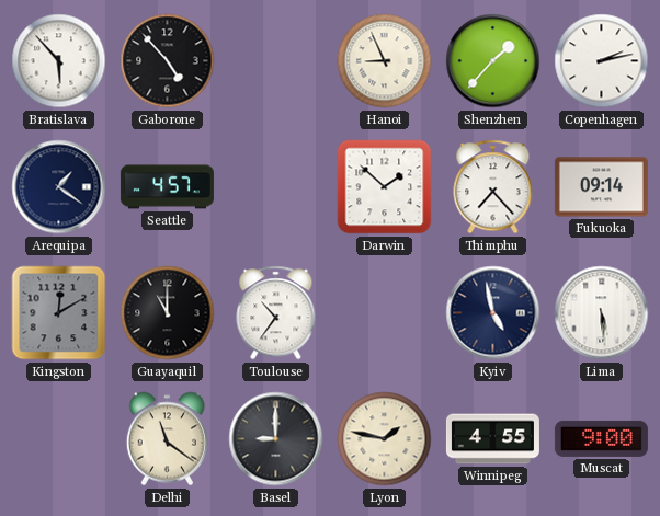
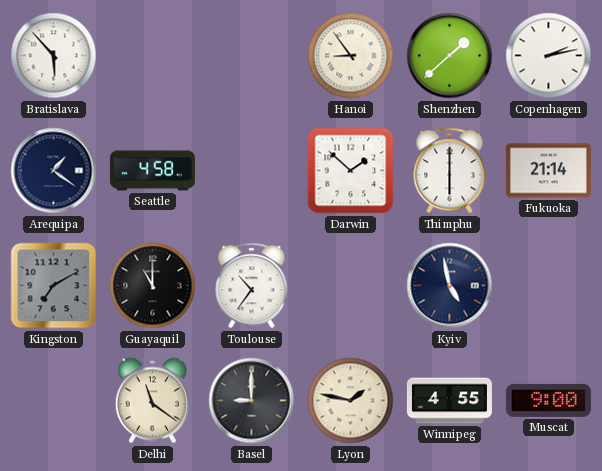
Gaborone: 4:53 -> none
Hanoi: 8:56 -> 8:54
Shenzhen: 1:37 -> 1:38
Seattle: 4:57 -> 4:58
Thimphu: 7:23 -> 6:00
Fukuoka: 09:14 -> 21:14
Kingston: 12:10 -> 7:10
Lima: 5:29 -> none
